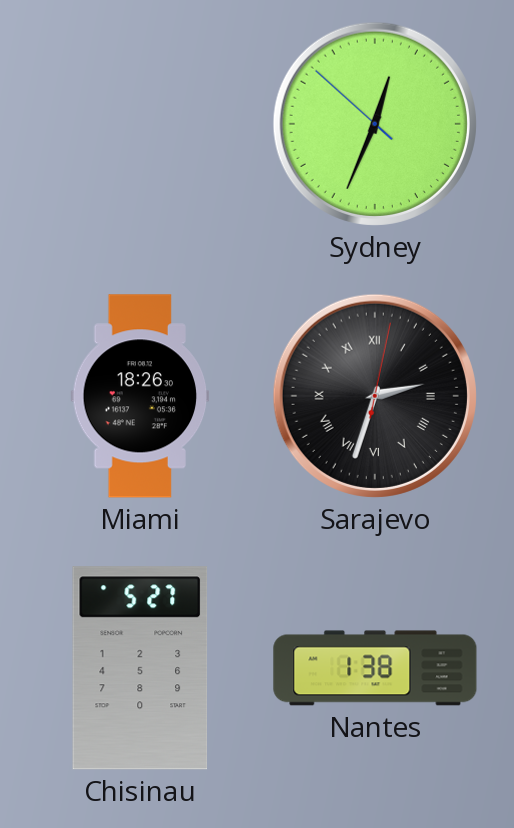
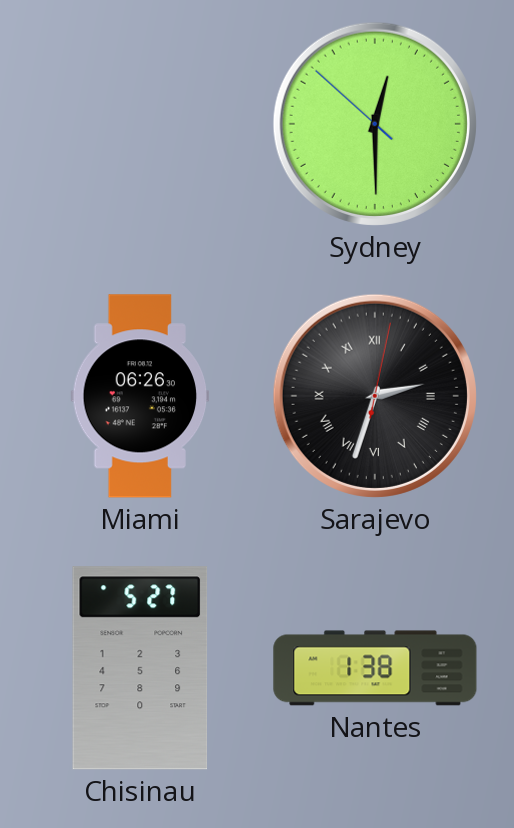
Sydney: 12:33 -> 12:29
Miami: 18:26 -> 06:26
